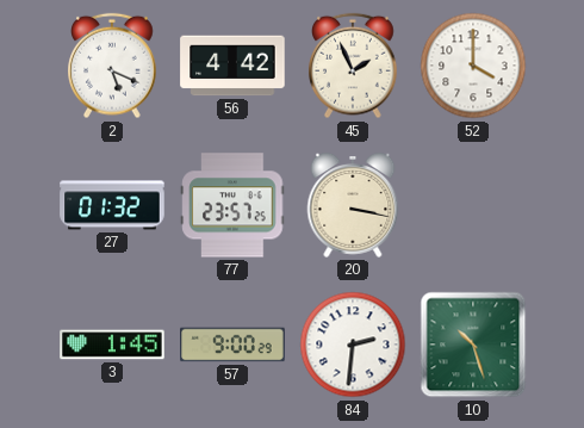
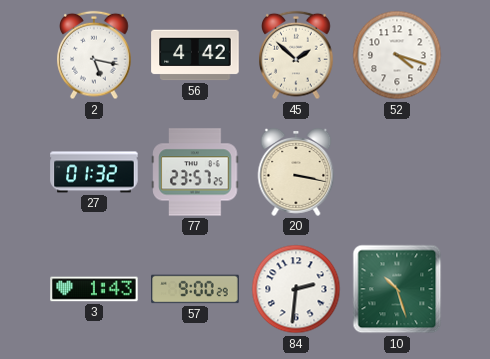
2: 5:19 -> 5:17
45: 1:56 -> 1:52
52: 4:00 -> 4:18
3: 1:45 -> 1:43
